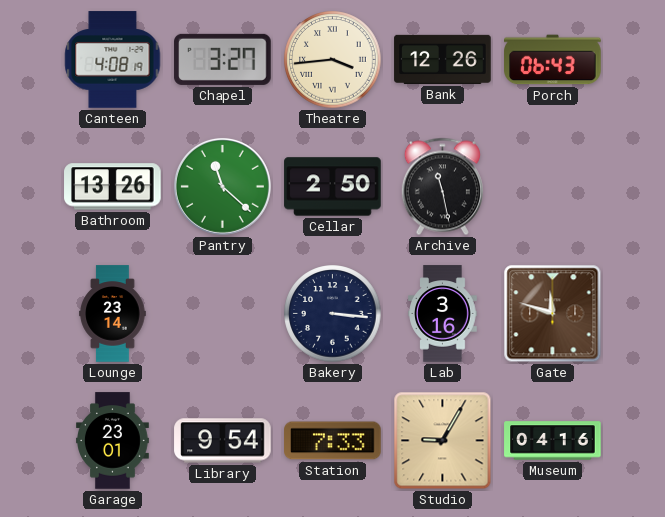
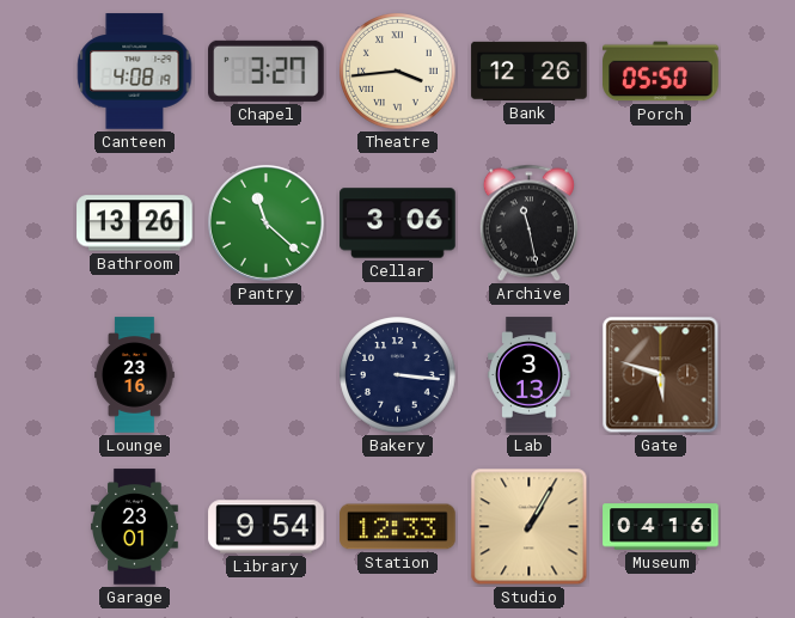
Porch: 06:43 -> 05:50
Cellar: 2:50 -> 3:06
Lounge: 23:14 -> 23:16
Lab: 3:16 -> 3:13
Gate: 11:48 -> 5:48
Station: 7:33 -> 12:33
Studio: 9:05 -> 1:05
